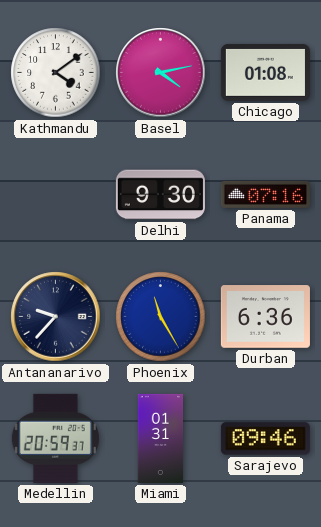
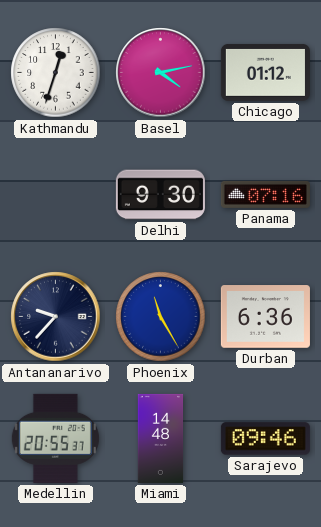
Kathmandu: 4:09 -> 12:33
Chicago: 01:08 -> 01:12
Medellin: 20:59 -> 20:55
Miami: 01:31 -> 14:48
